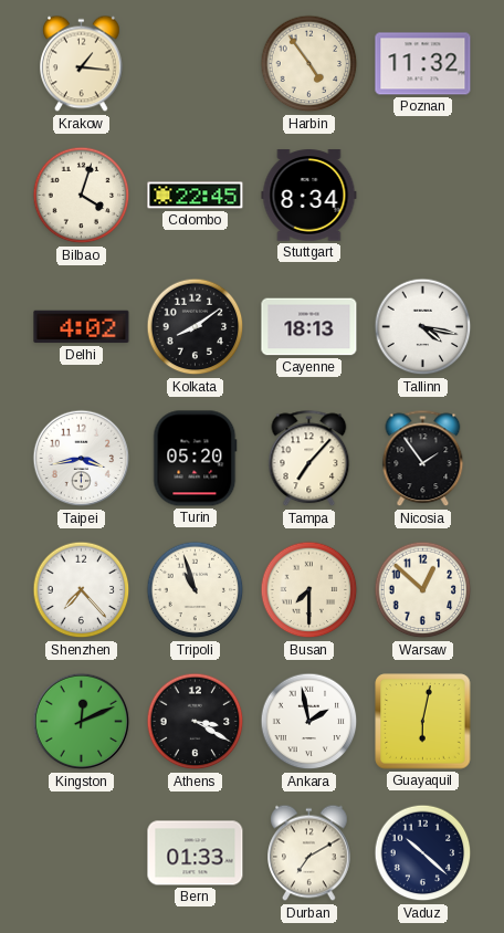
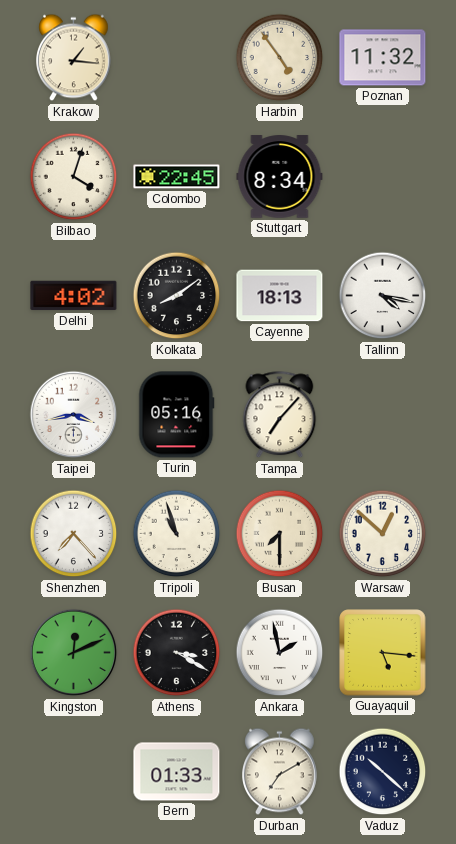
Turin: 05:20 -> 05:16
Nicosia: 1:54 -> none
Guayaquil: 6:02 -> 5:16
